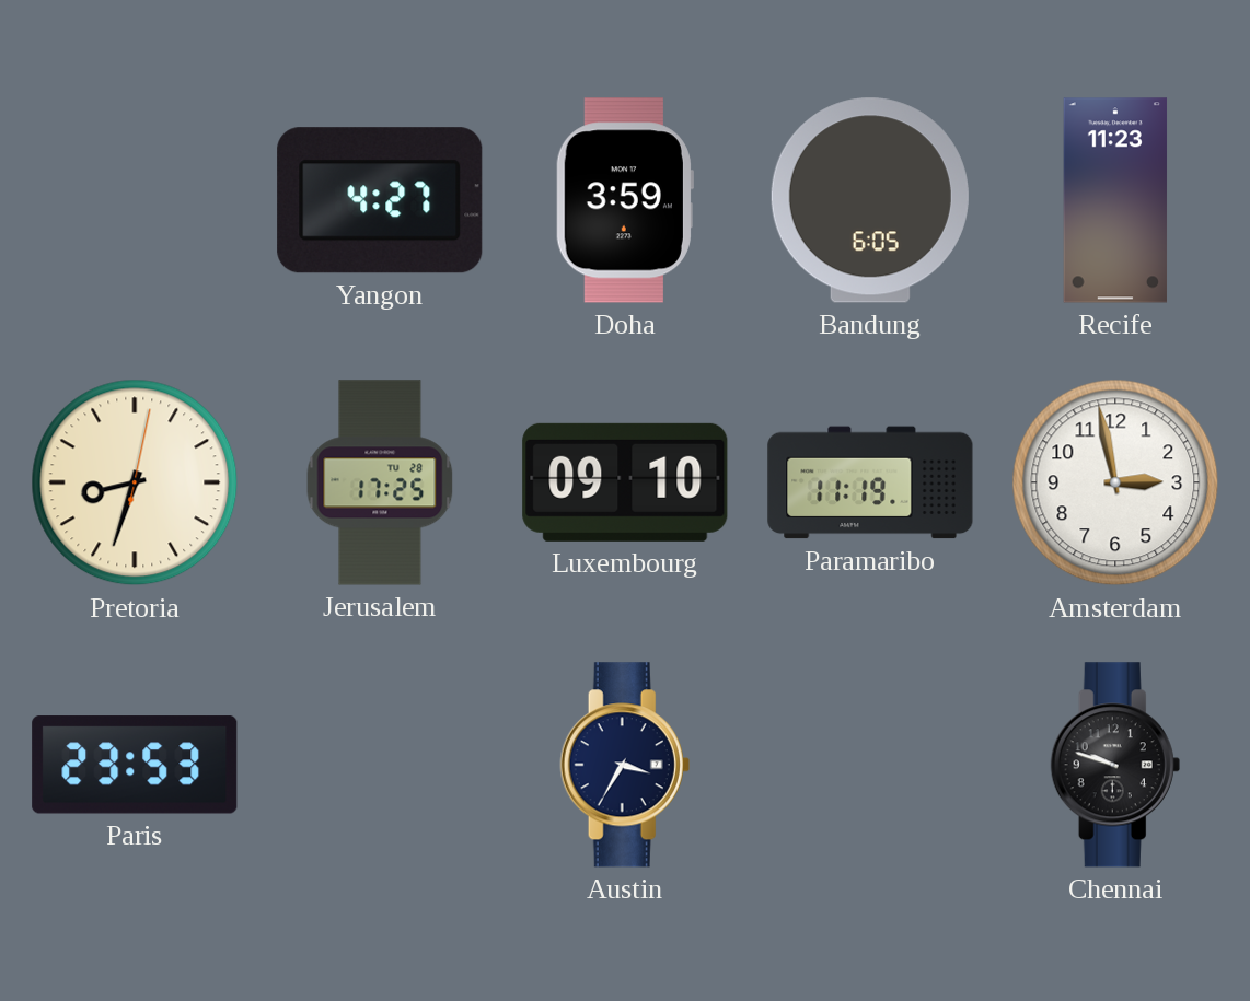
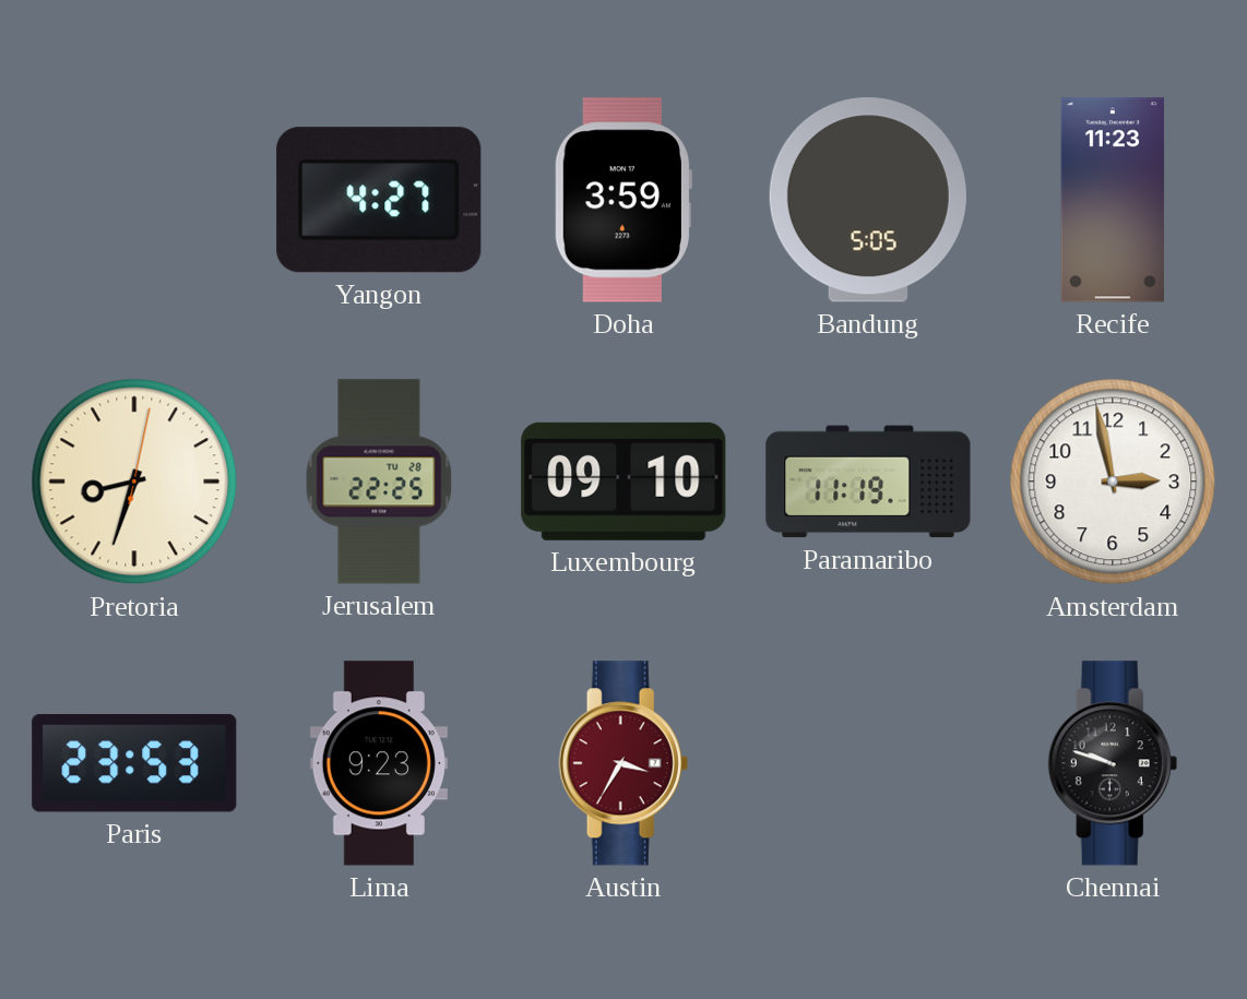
Bandung: 6:05 -> 5:05
Jerusalem: 17:25 -> 22:25
Lima: none -> 9:23
Austin dial: navy -> burgundy
